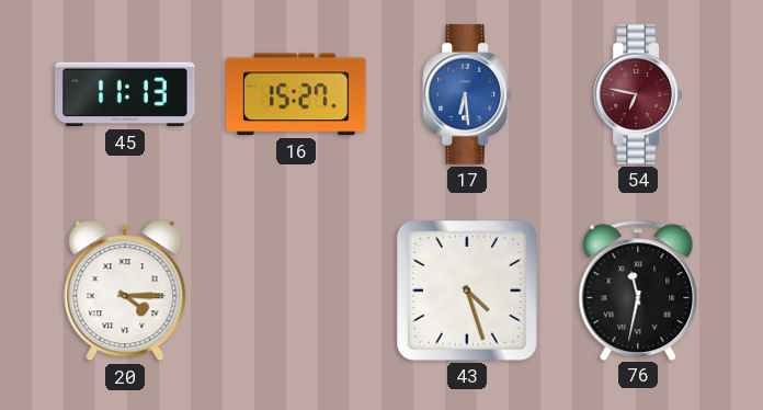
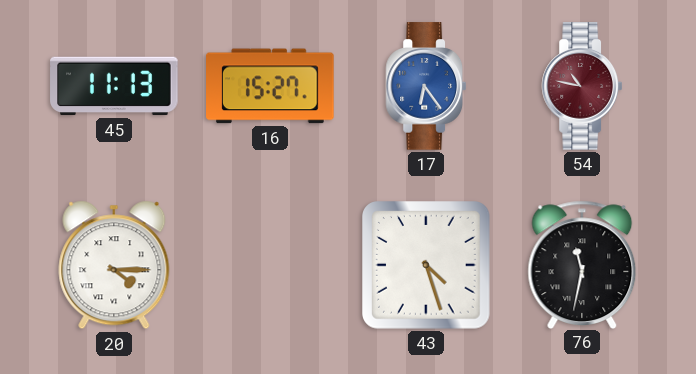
17: 6:29 -> 6:24
54: 6:47 -> 10:47
